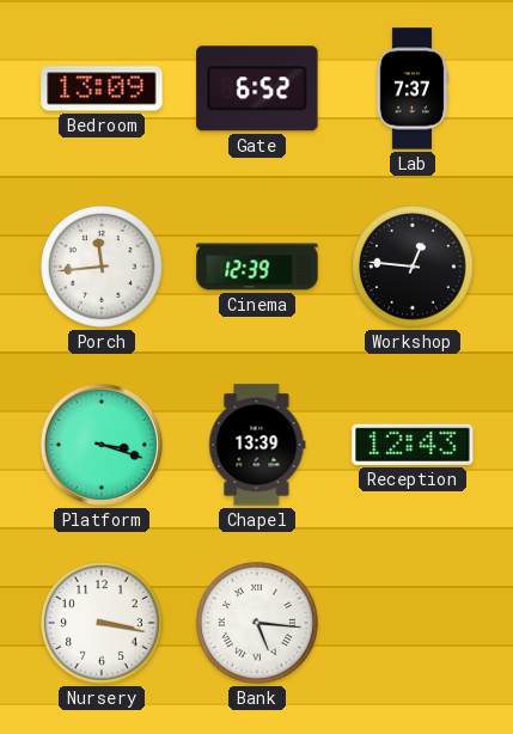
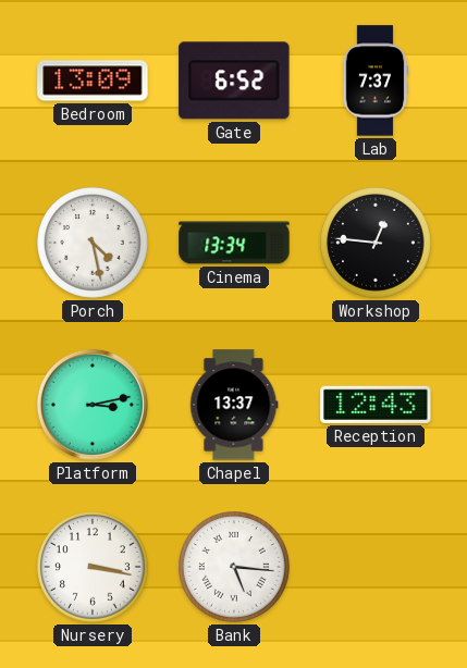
Porch: 11:44 -> 4:28
Cinema: 12:39 -> 13:34
Platform: 3:18 -> 3:13
Chapel: 13:39 -> 13:37
